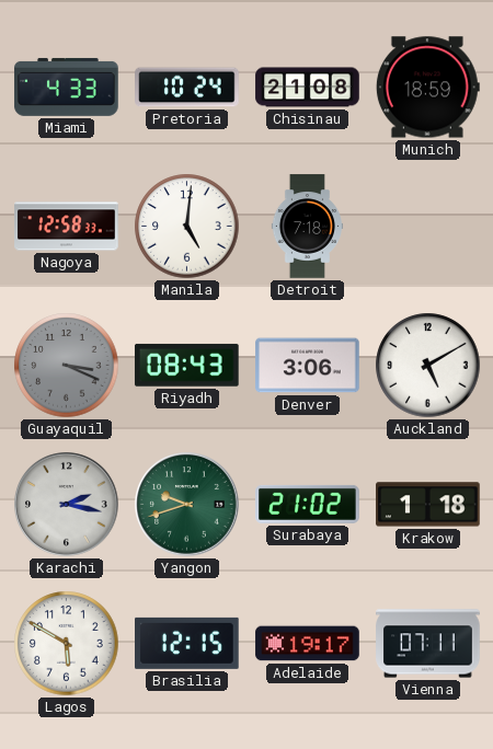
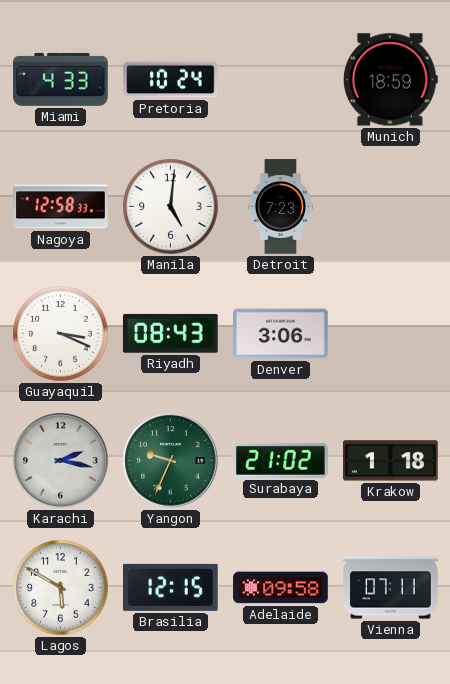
Chisinau: 21:08 -> none
Detroit: 7:18 -> 7:23
Guayaquil dial: grey -> white
Auckland: 5:10 -> none
Yangon: 9:42 -> 9:34
Adelaide: 19:17 -> 09:58
